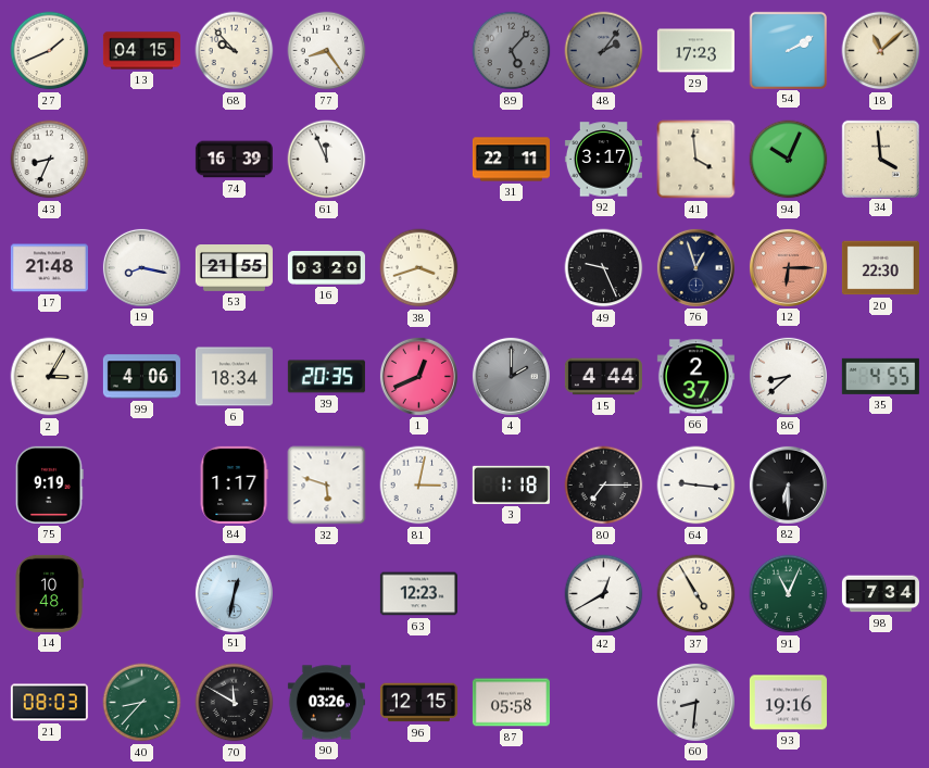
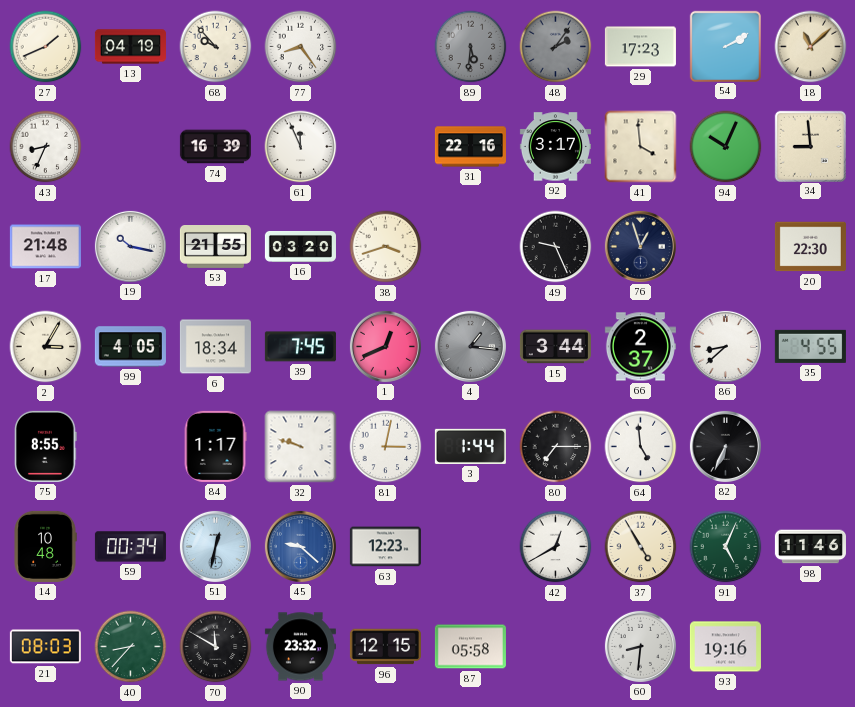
13: 04:15 -> 04:19
89: 5:07 -> 5:31
31: 22:11 -> 22:16
34: 3:59 -> 8:59
19: 8:17 -> 10:17
12: 6:15 -> none
99: 4:06 -> 4:05
39: 20:35 -> 7:45
4: 2:00 -> 1:16
15: 4:44 -> 3:44
75: 9:19 -> 8:55
32: 5:48 -> 9:48
3: 1:18 -> 1:44
64: 9:16 -> 4:59
82: 6:30 -> 6:34
59: none -> 00:34
45: none -> 9:22
91: 11:04 -> 5:04
98: 7:34 -> 11:46
90: 03:26 -> 23:32
